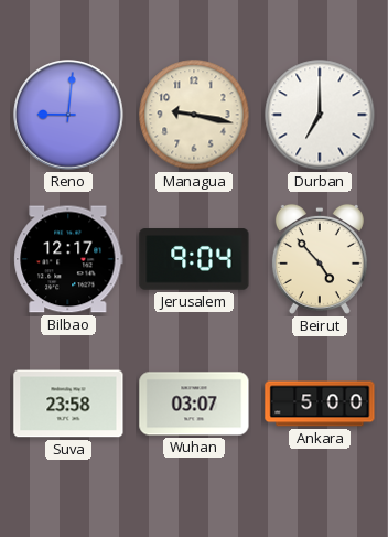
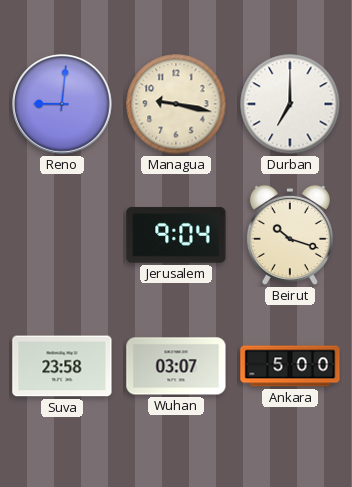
Bilbao: 12:17 -> none
Beirut: 4:53 -> 10:18
